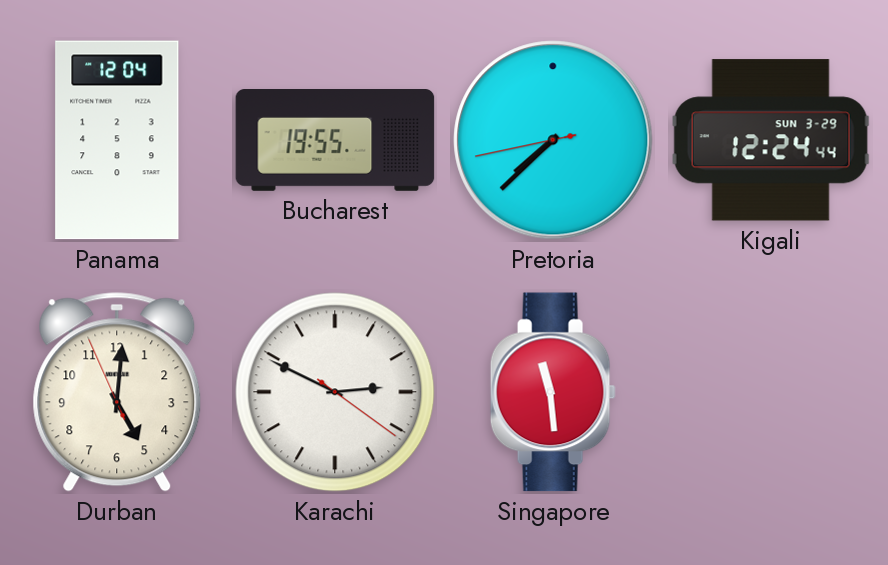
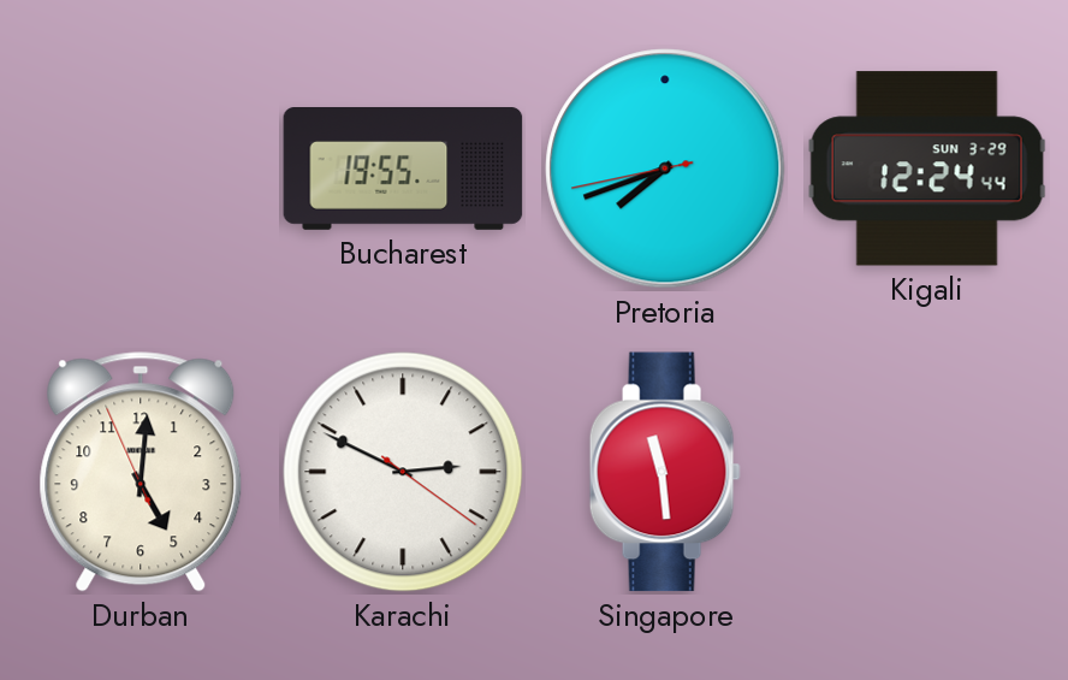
Panama: 12:04 -> none
Pretoria: 7:37 -> 7:41
